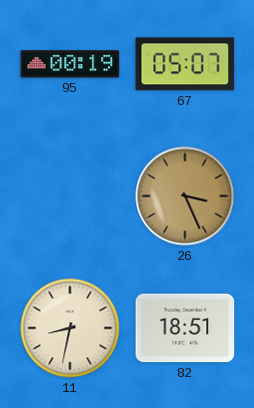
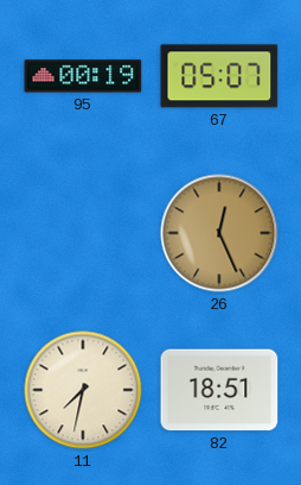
26: 3:26 -> 12:26
11: 8:32 -> 7:32
